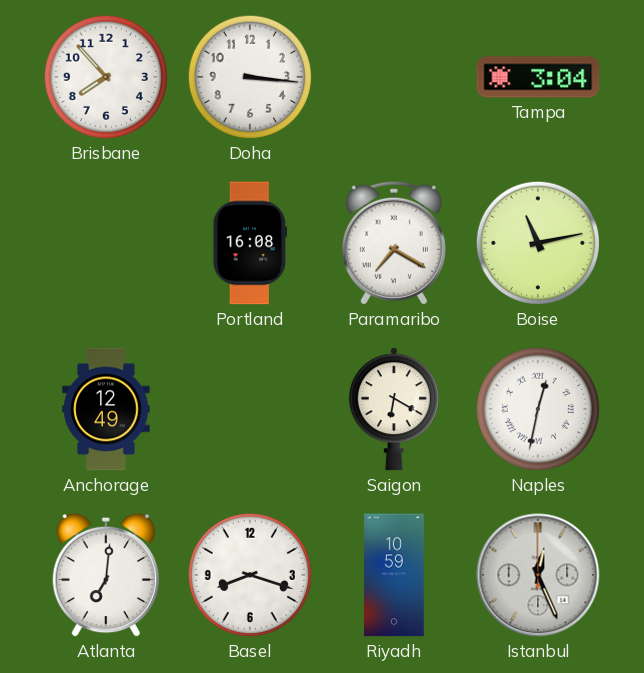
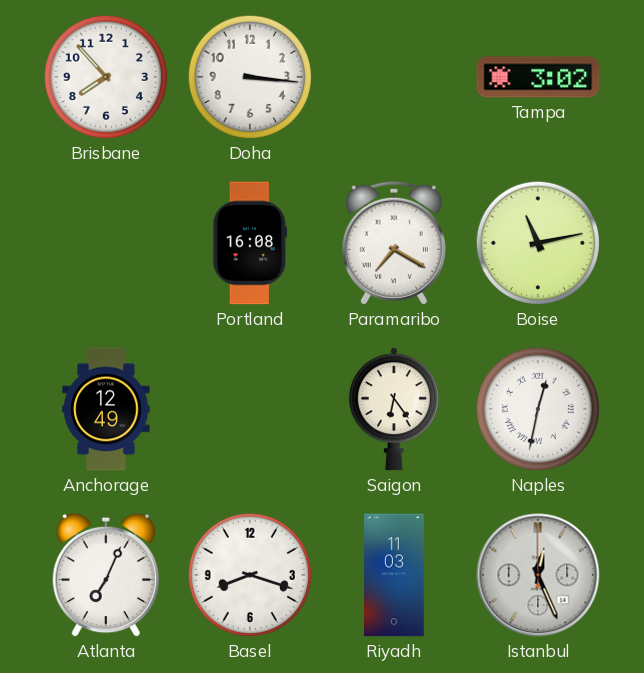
Tampa: 3:04 -> 3:02
Saigon: 6:20 -> 6:24
Atlanta: 7:01 -> 7:04
Riyadh: 10:59 -> 11:03
